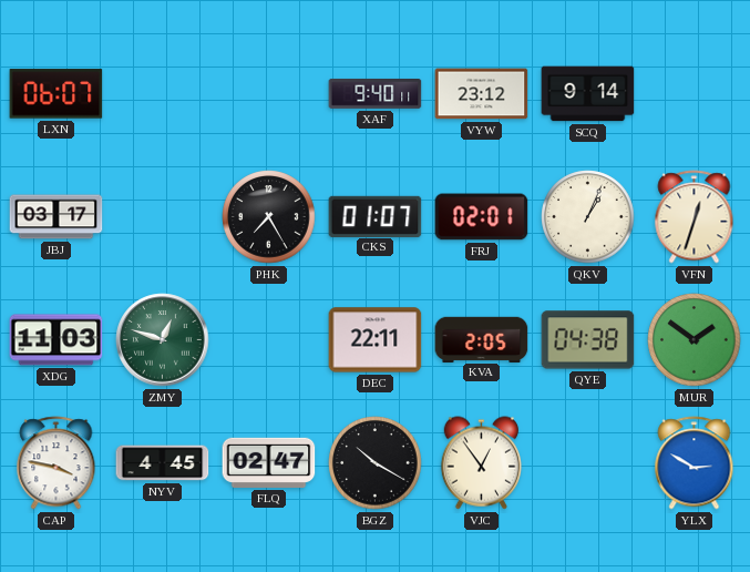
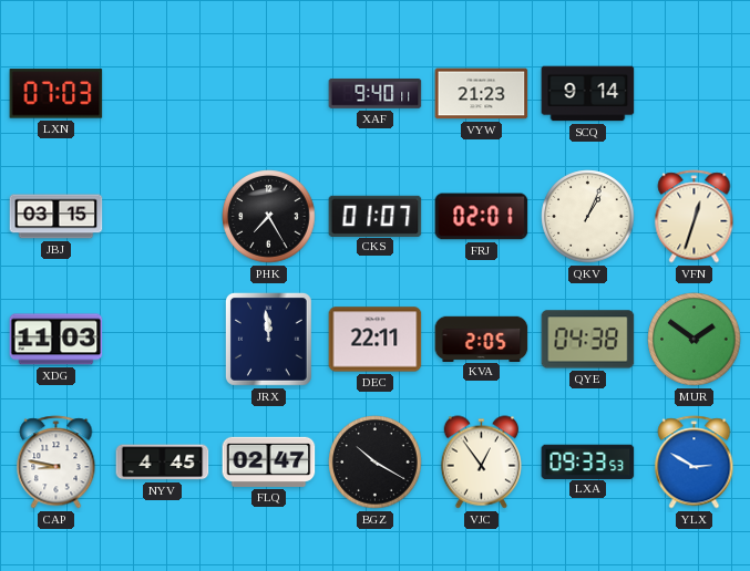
LXN: 06:07 -> 07:03
VYW: 23:12 -> 21:23
JBJ: 03:17 -> 03:15
ZMY: 12:48 -> none
JRX: none -> 11:59
CAP: 3:47 -> 8:47
LXA: none -> 09:33
